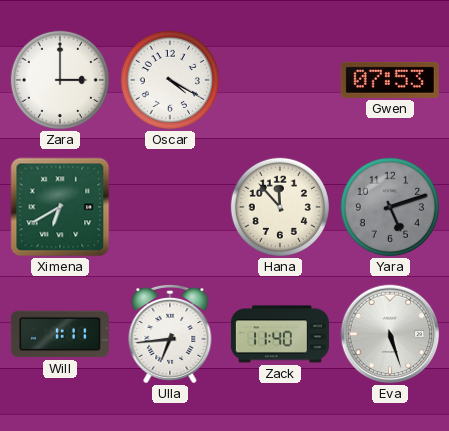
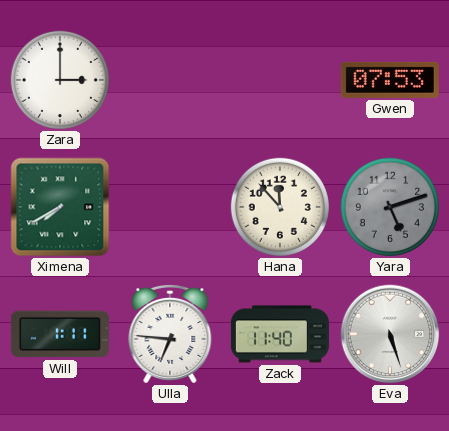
Oscar: 4:20 -> none
Ximena: 6:40 -> 7:40
Ulla: 6:44 -> 6:46
